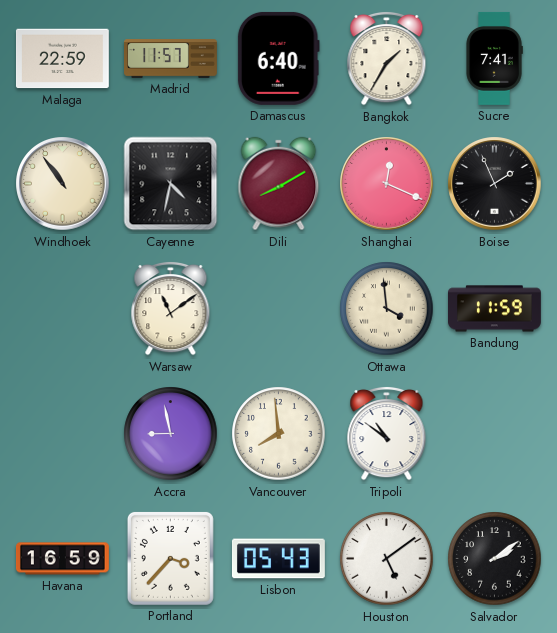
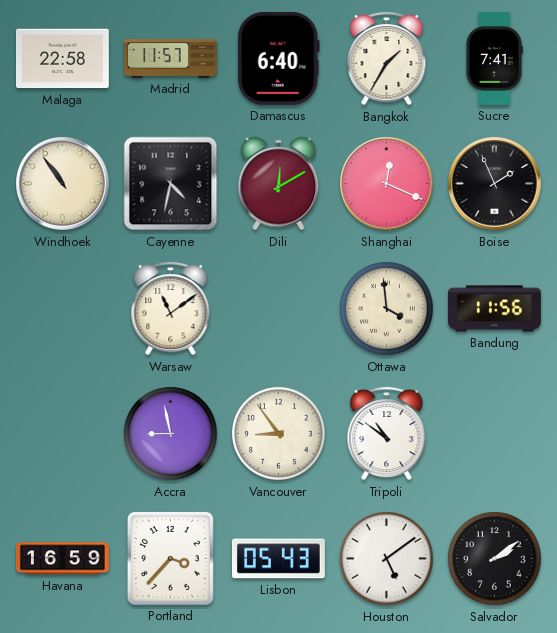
Malaga: 22:59 -> 22:58
Dili: 8:10 -> 12:10
Bandung: 11:59 -> 11:56
Vancouver: 7:59 -> 8:54
